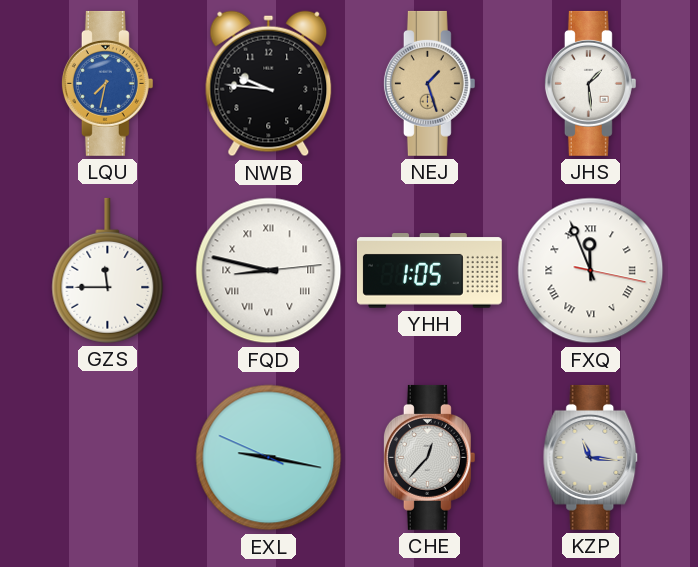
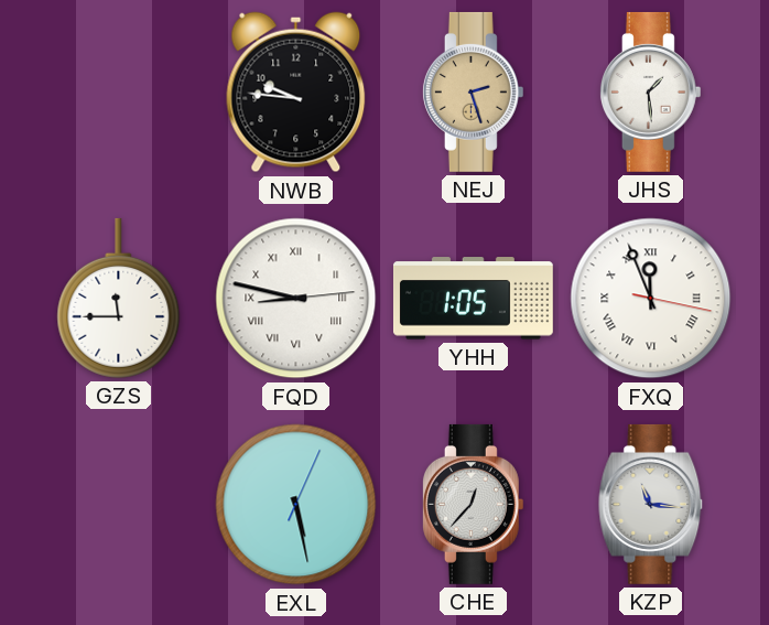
LQU: 7:32 -> none
NEJ: 1:27 -> 2:27
EXL: 9:16 -> 5:28
